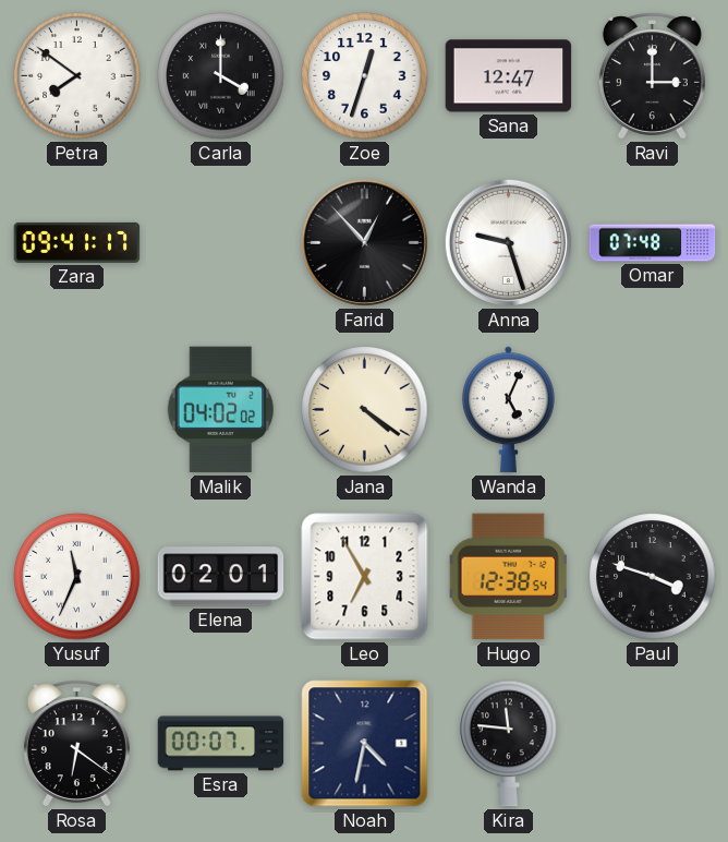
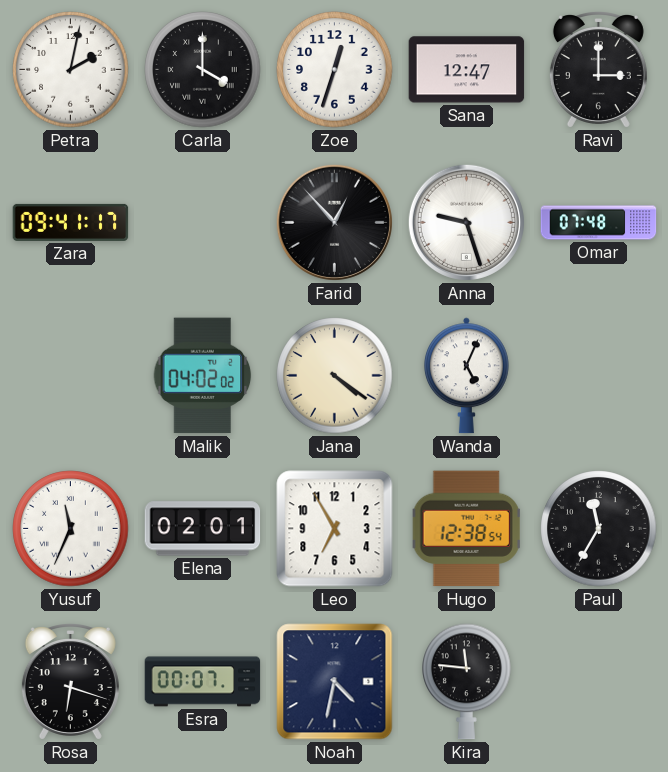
Petra: 7:51 -> 2:02
Paul: 3:48 -> 11:35
Rosa: 6:21 -> 6:18
